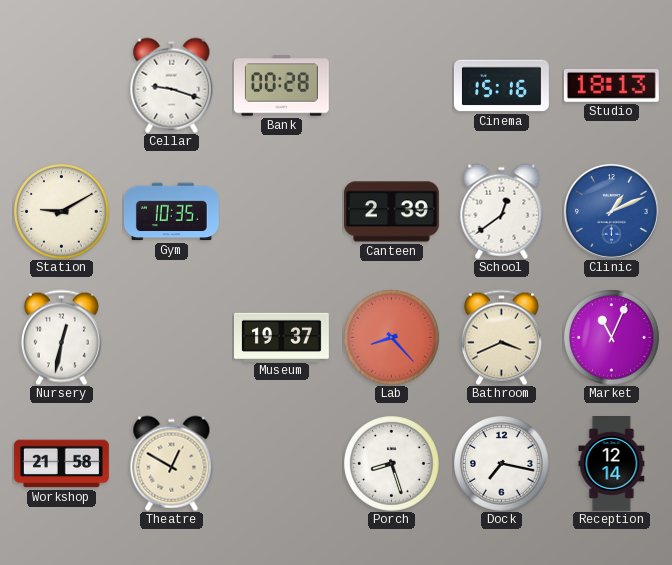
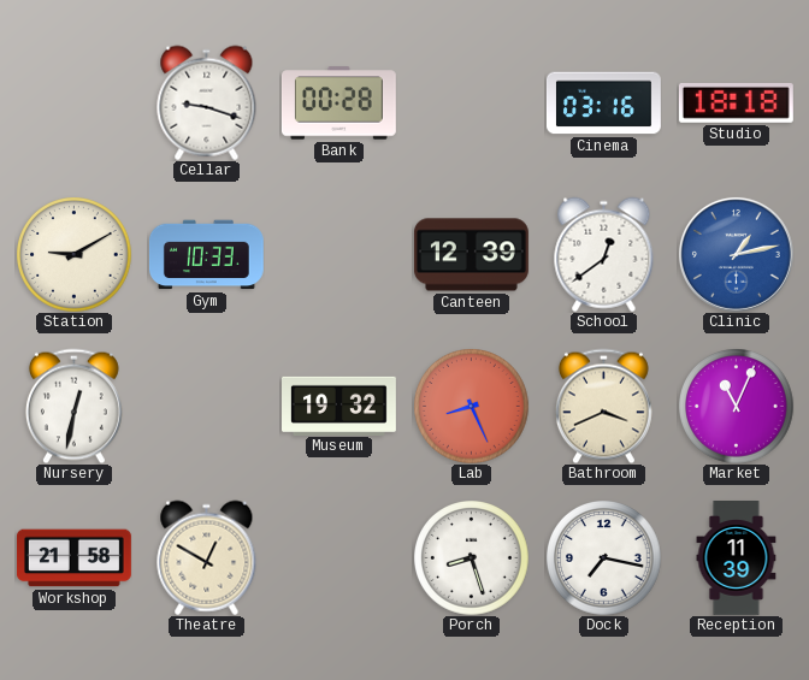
Cinema: 15:16 -> 03:16
Studio: 18:13 -> 18:18
Gym: 10:35 -> 10:33
Canteen: 2:39 -> 12:39
Clinic: 1:11 -> 1:13
Museum: 19:37 -> 19:32
Lab: 8:23 -> 8:26
Reception: 12:14 -> 11:39
